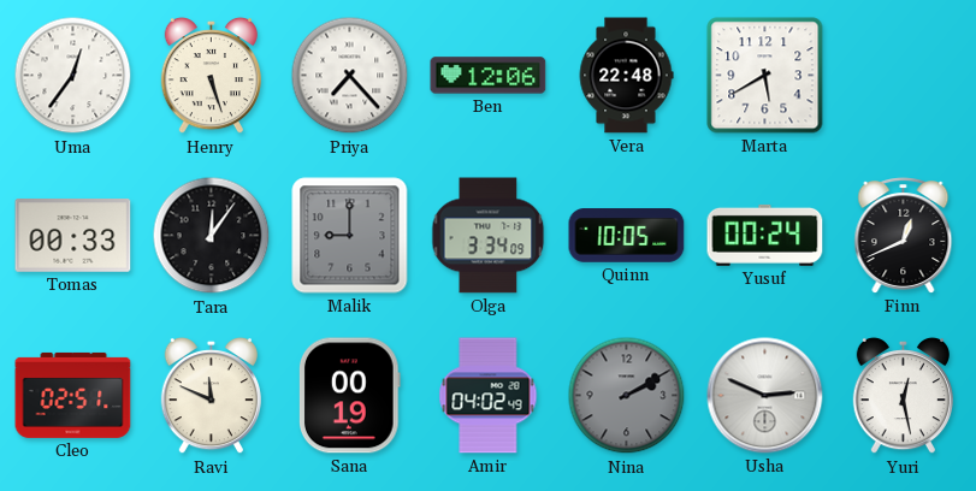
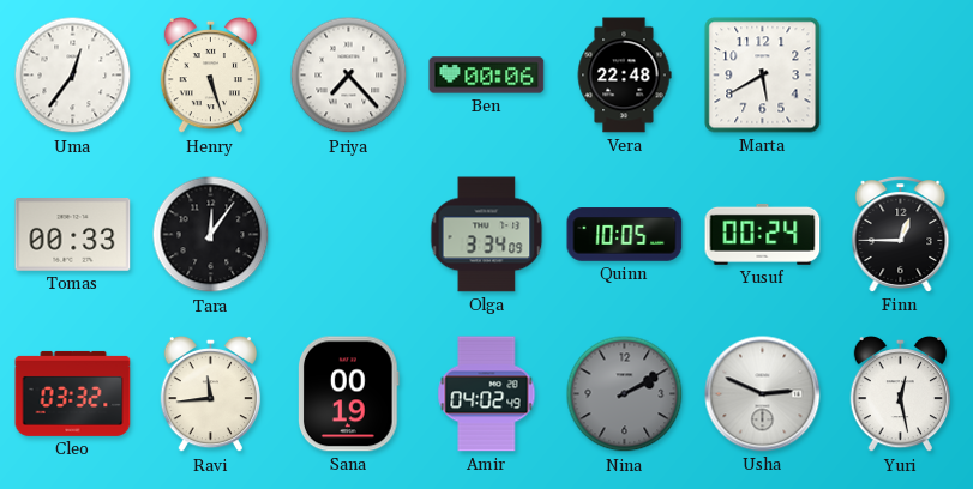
Ben: 12:06 -> 00:06
Malik: 9:00 -> none
Finn: 12:41 -> 12:45
Cleo: 02:51 -> 03:32
Ravi: 11:49 -> 11:44
